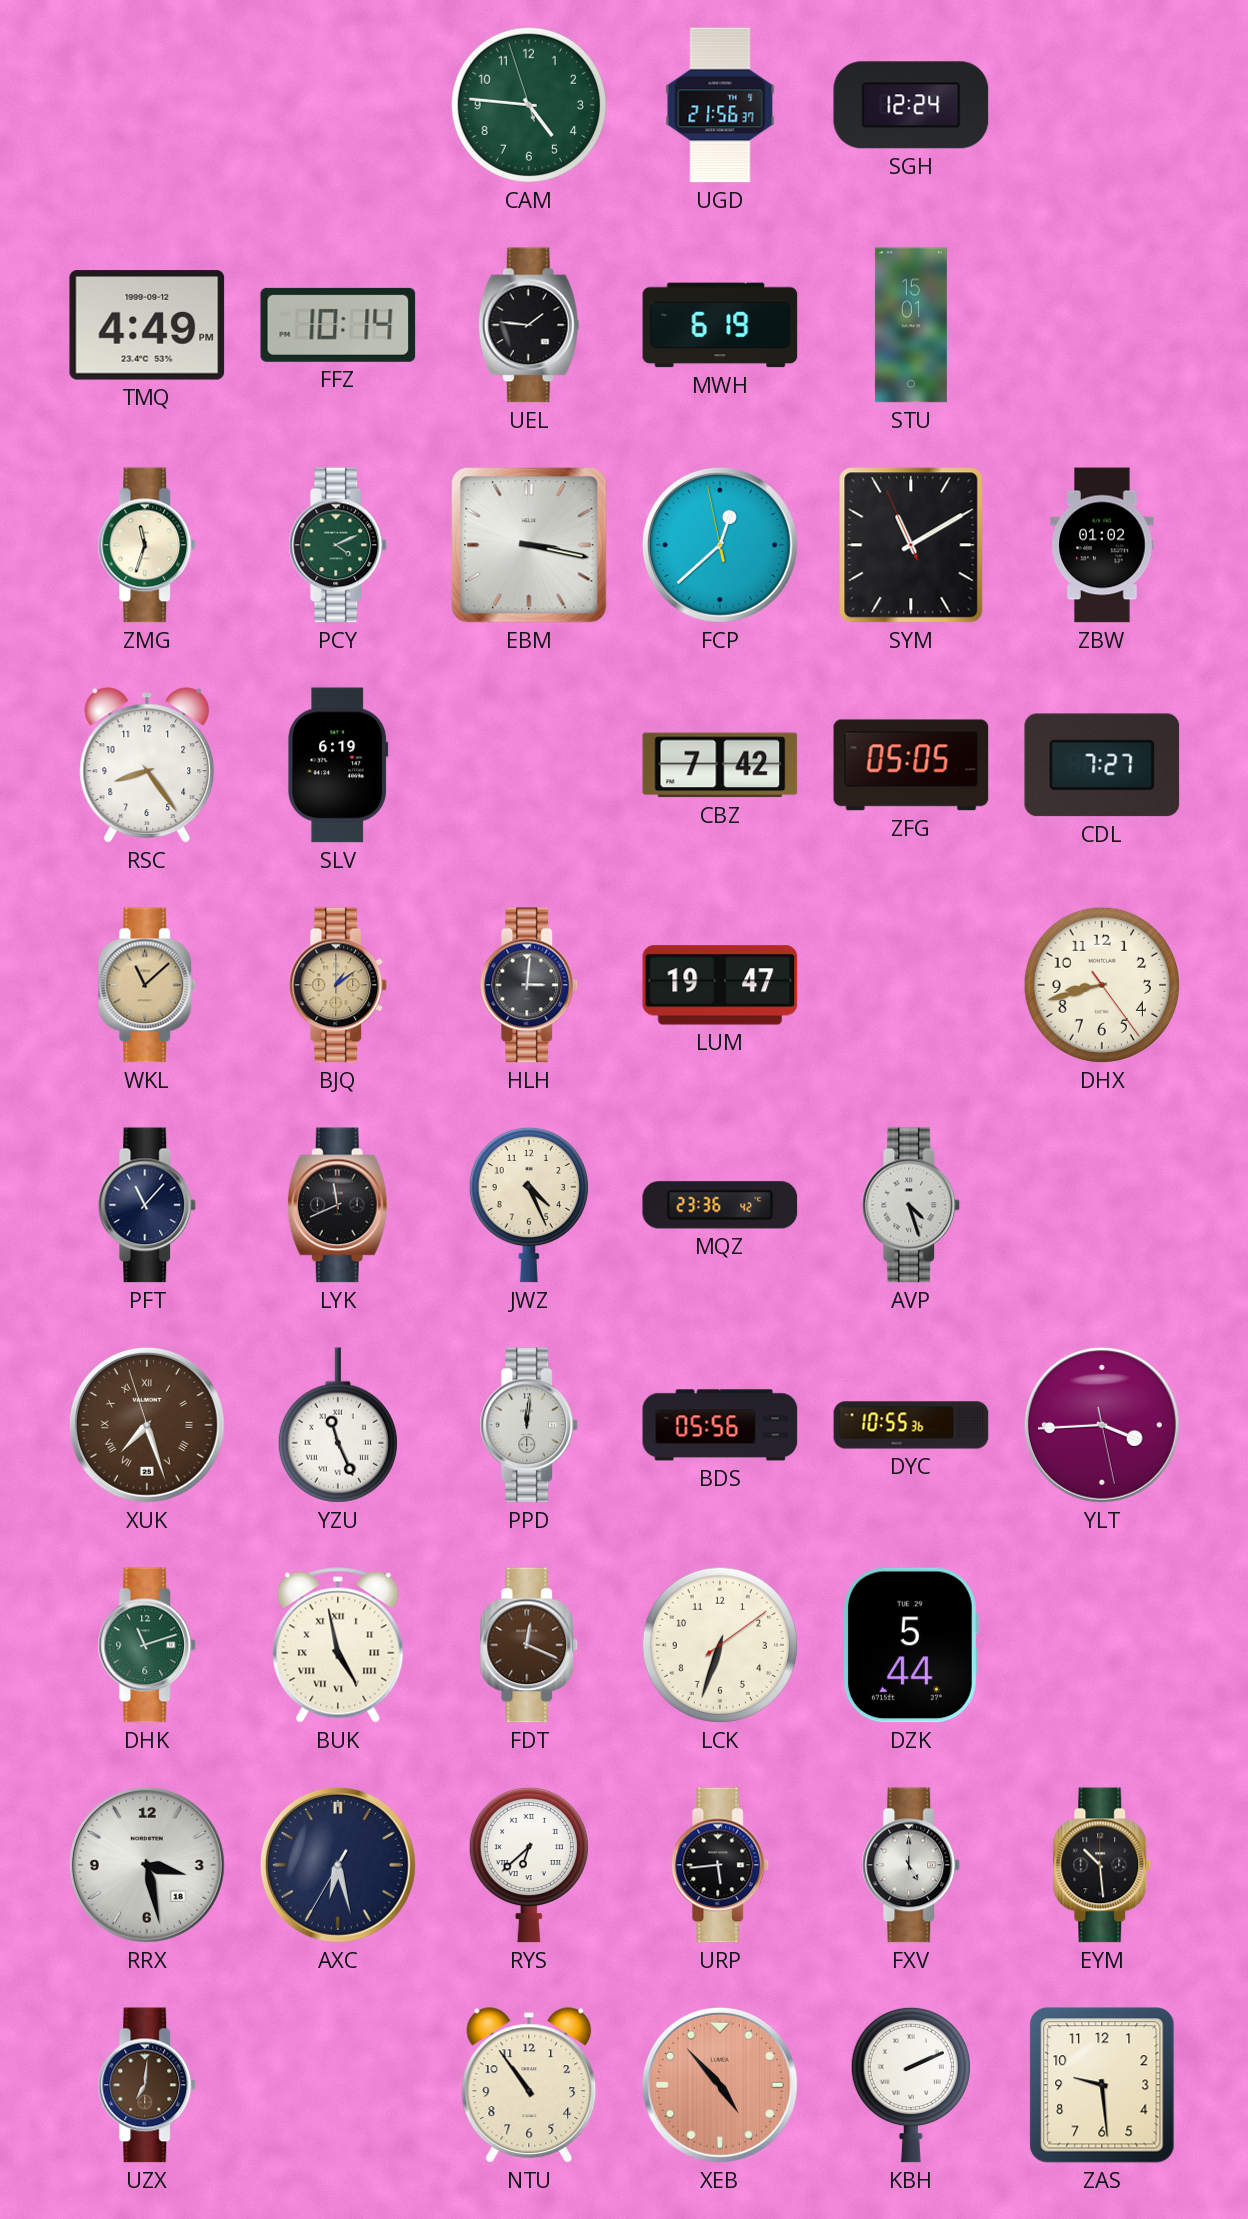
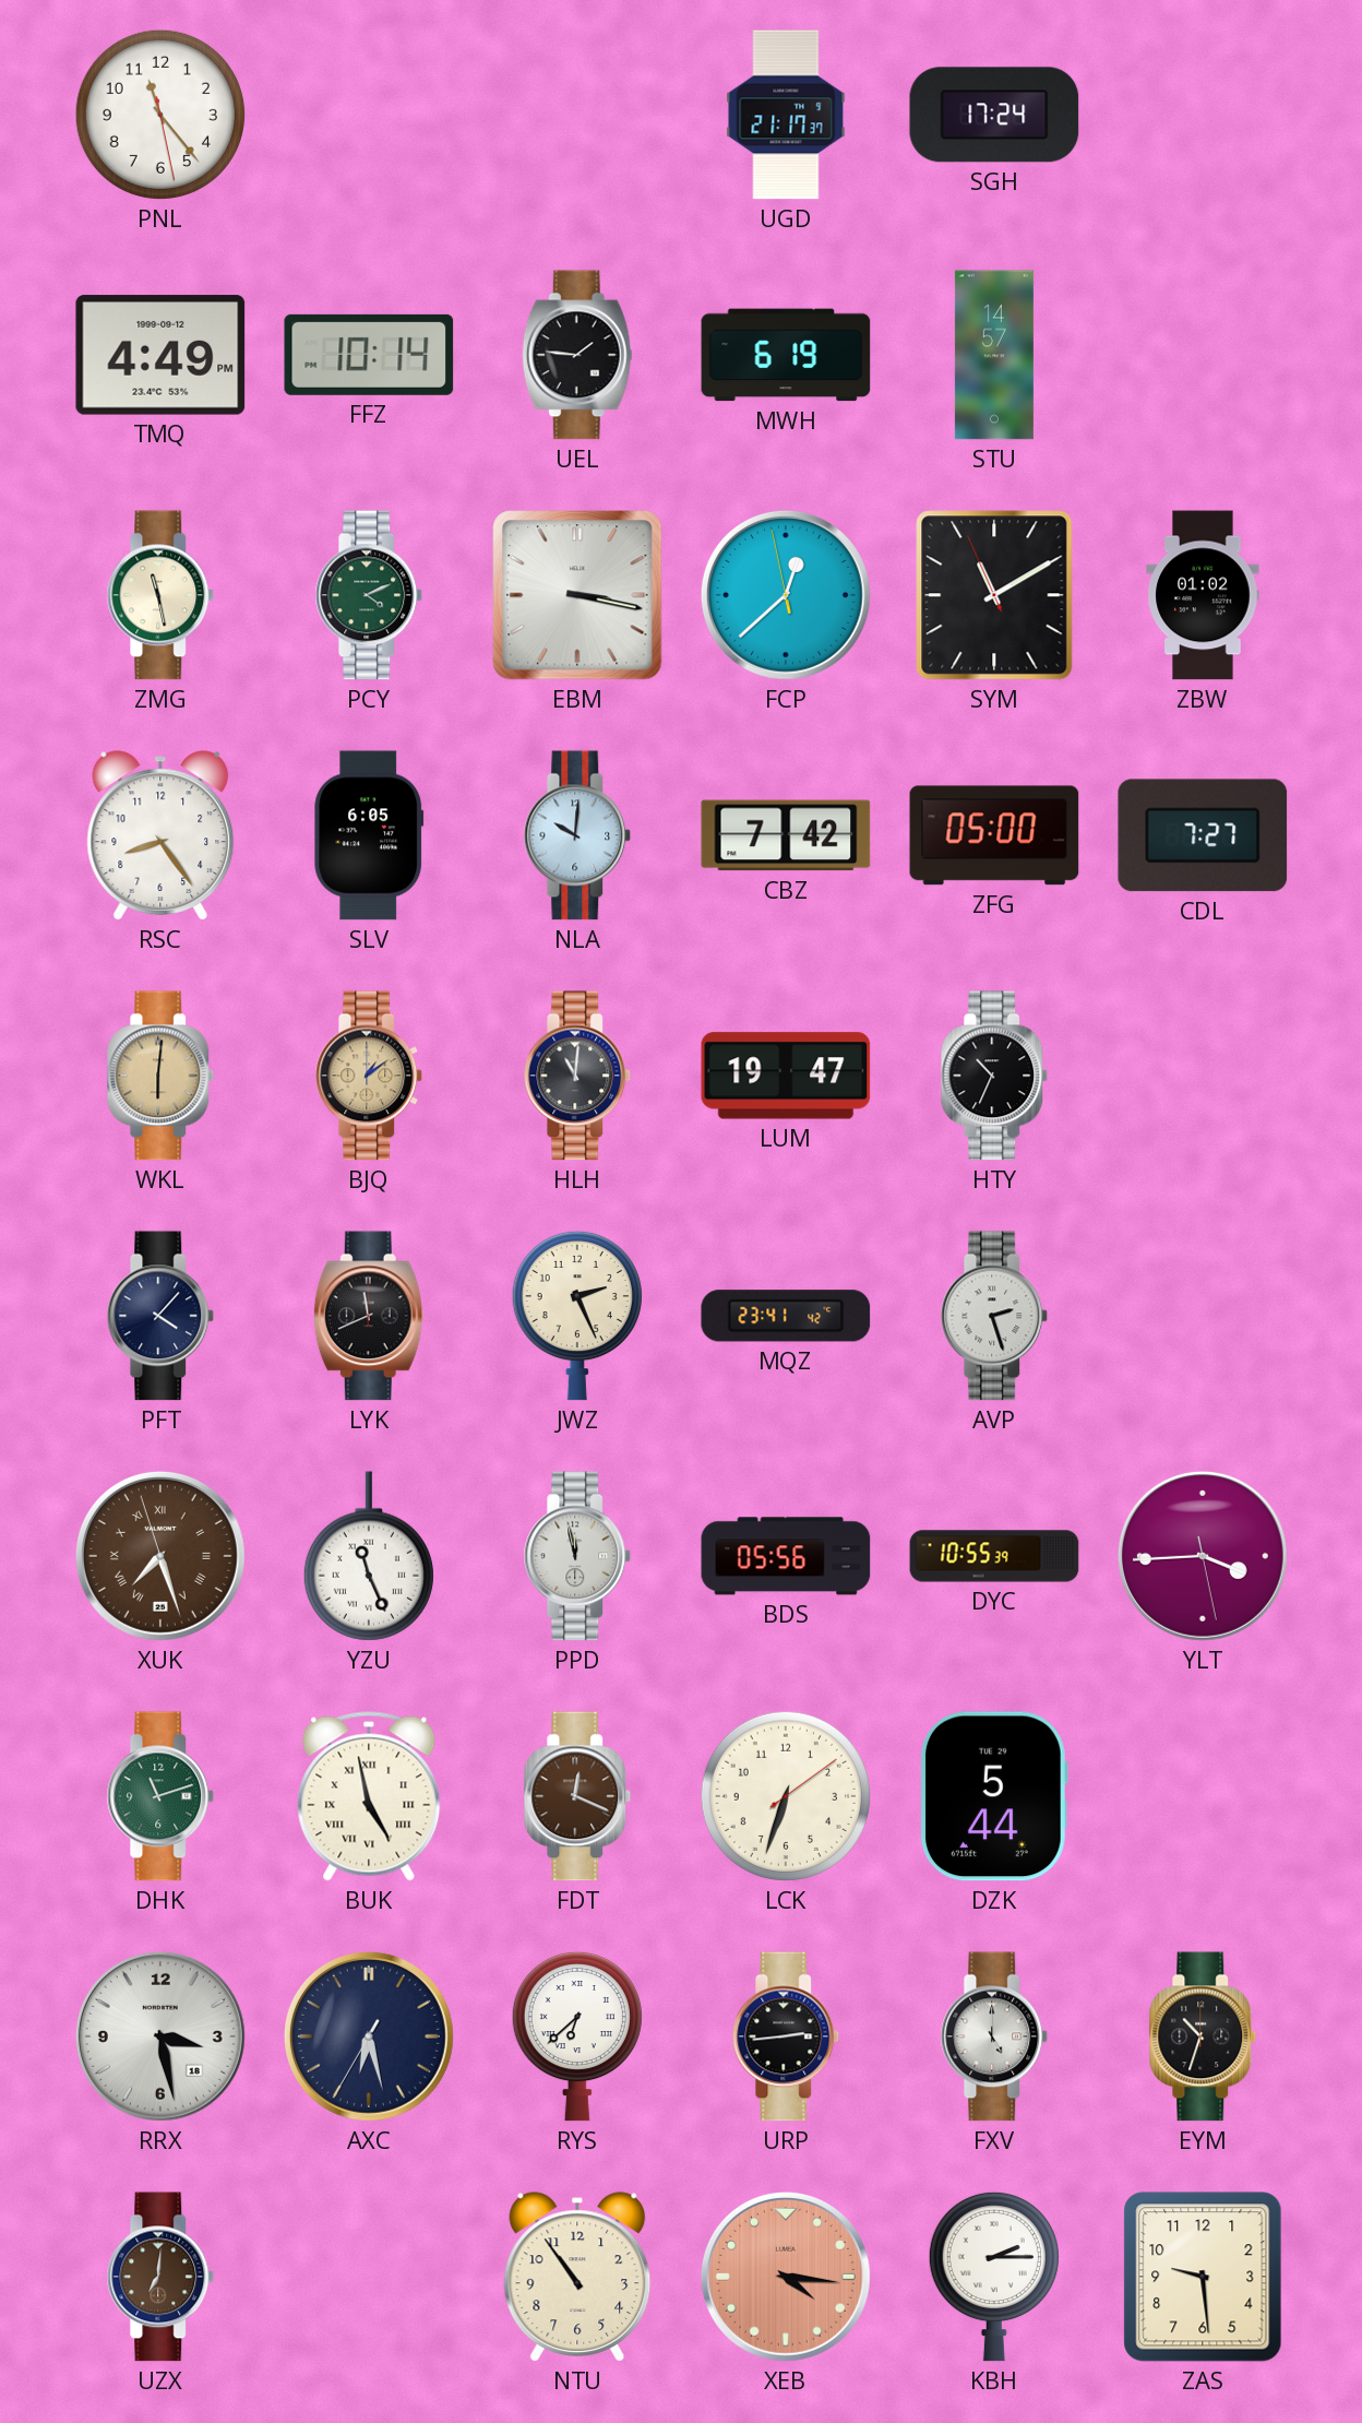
PNL: none -> 11:23
CAM: 4:45 -> none
UGD: 21:56 -> 21:17
SGH: 12:24 -> 17:24
STU: 15:01 -> 14:57
ZMG: 11:33 -> 11:28
SLV: 6:19 -> 6:05
NLA: none -> 10:01
ZFG: 05:05 -> 05:00
WKL: 11:08 -> 6:01
HLH: 3:01 -> 11:01
HTY: none -> 10:34
DHX: 8:42 -> none
PFT: 11:07 -> 4:07
JWZ: 4:26 -> 2:26
MQZ: 23:36 -> 23:41
AVP: 4:27 -> 2:27
PPD: 12:01 -> 11:58
DYC: 10:55:36 -> 10:55:39
URP: 5:44 -> 2:44
EYM: 10:29 -> 10:33
XEB: 4:53 -> 4:16
KBH: 2:11 -> 2:15
